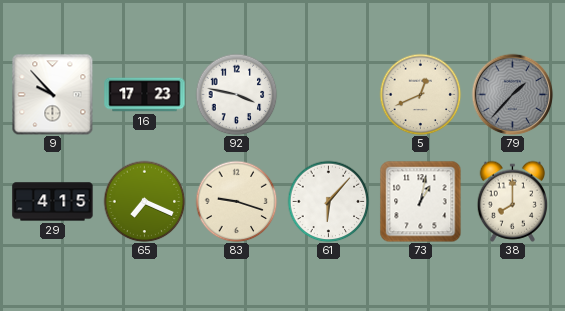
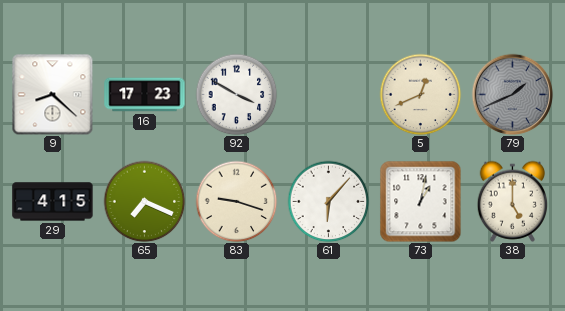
9: 9:53 -> 8:22
92: 3:47 -> 3:50
79: 1:37 -> 1:41
38: 8:00 -> 5:00
